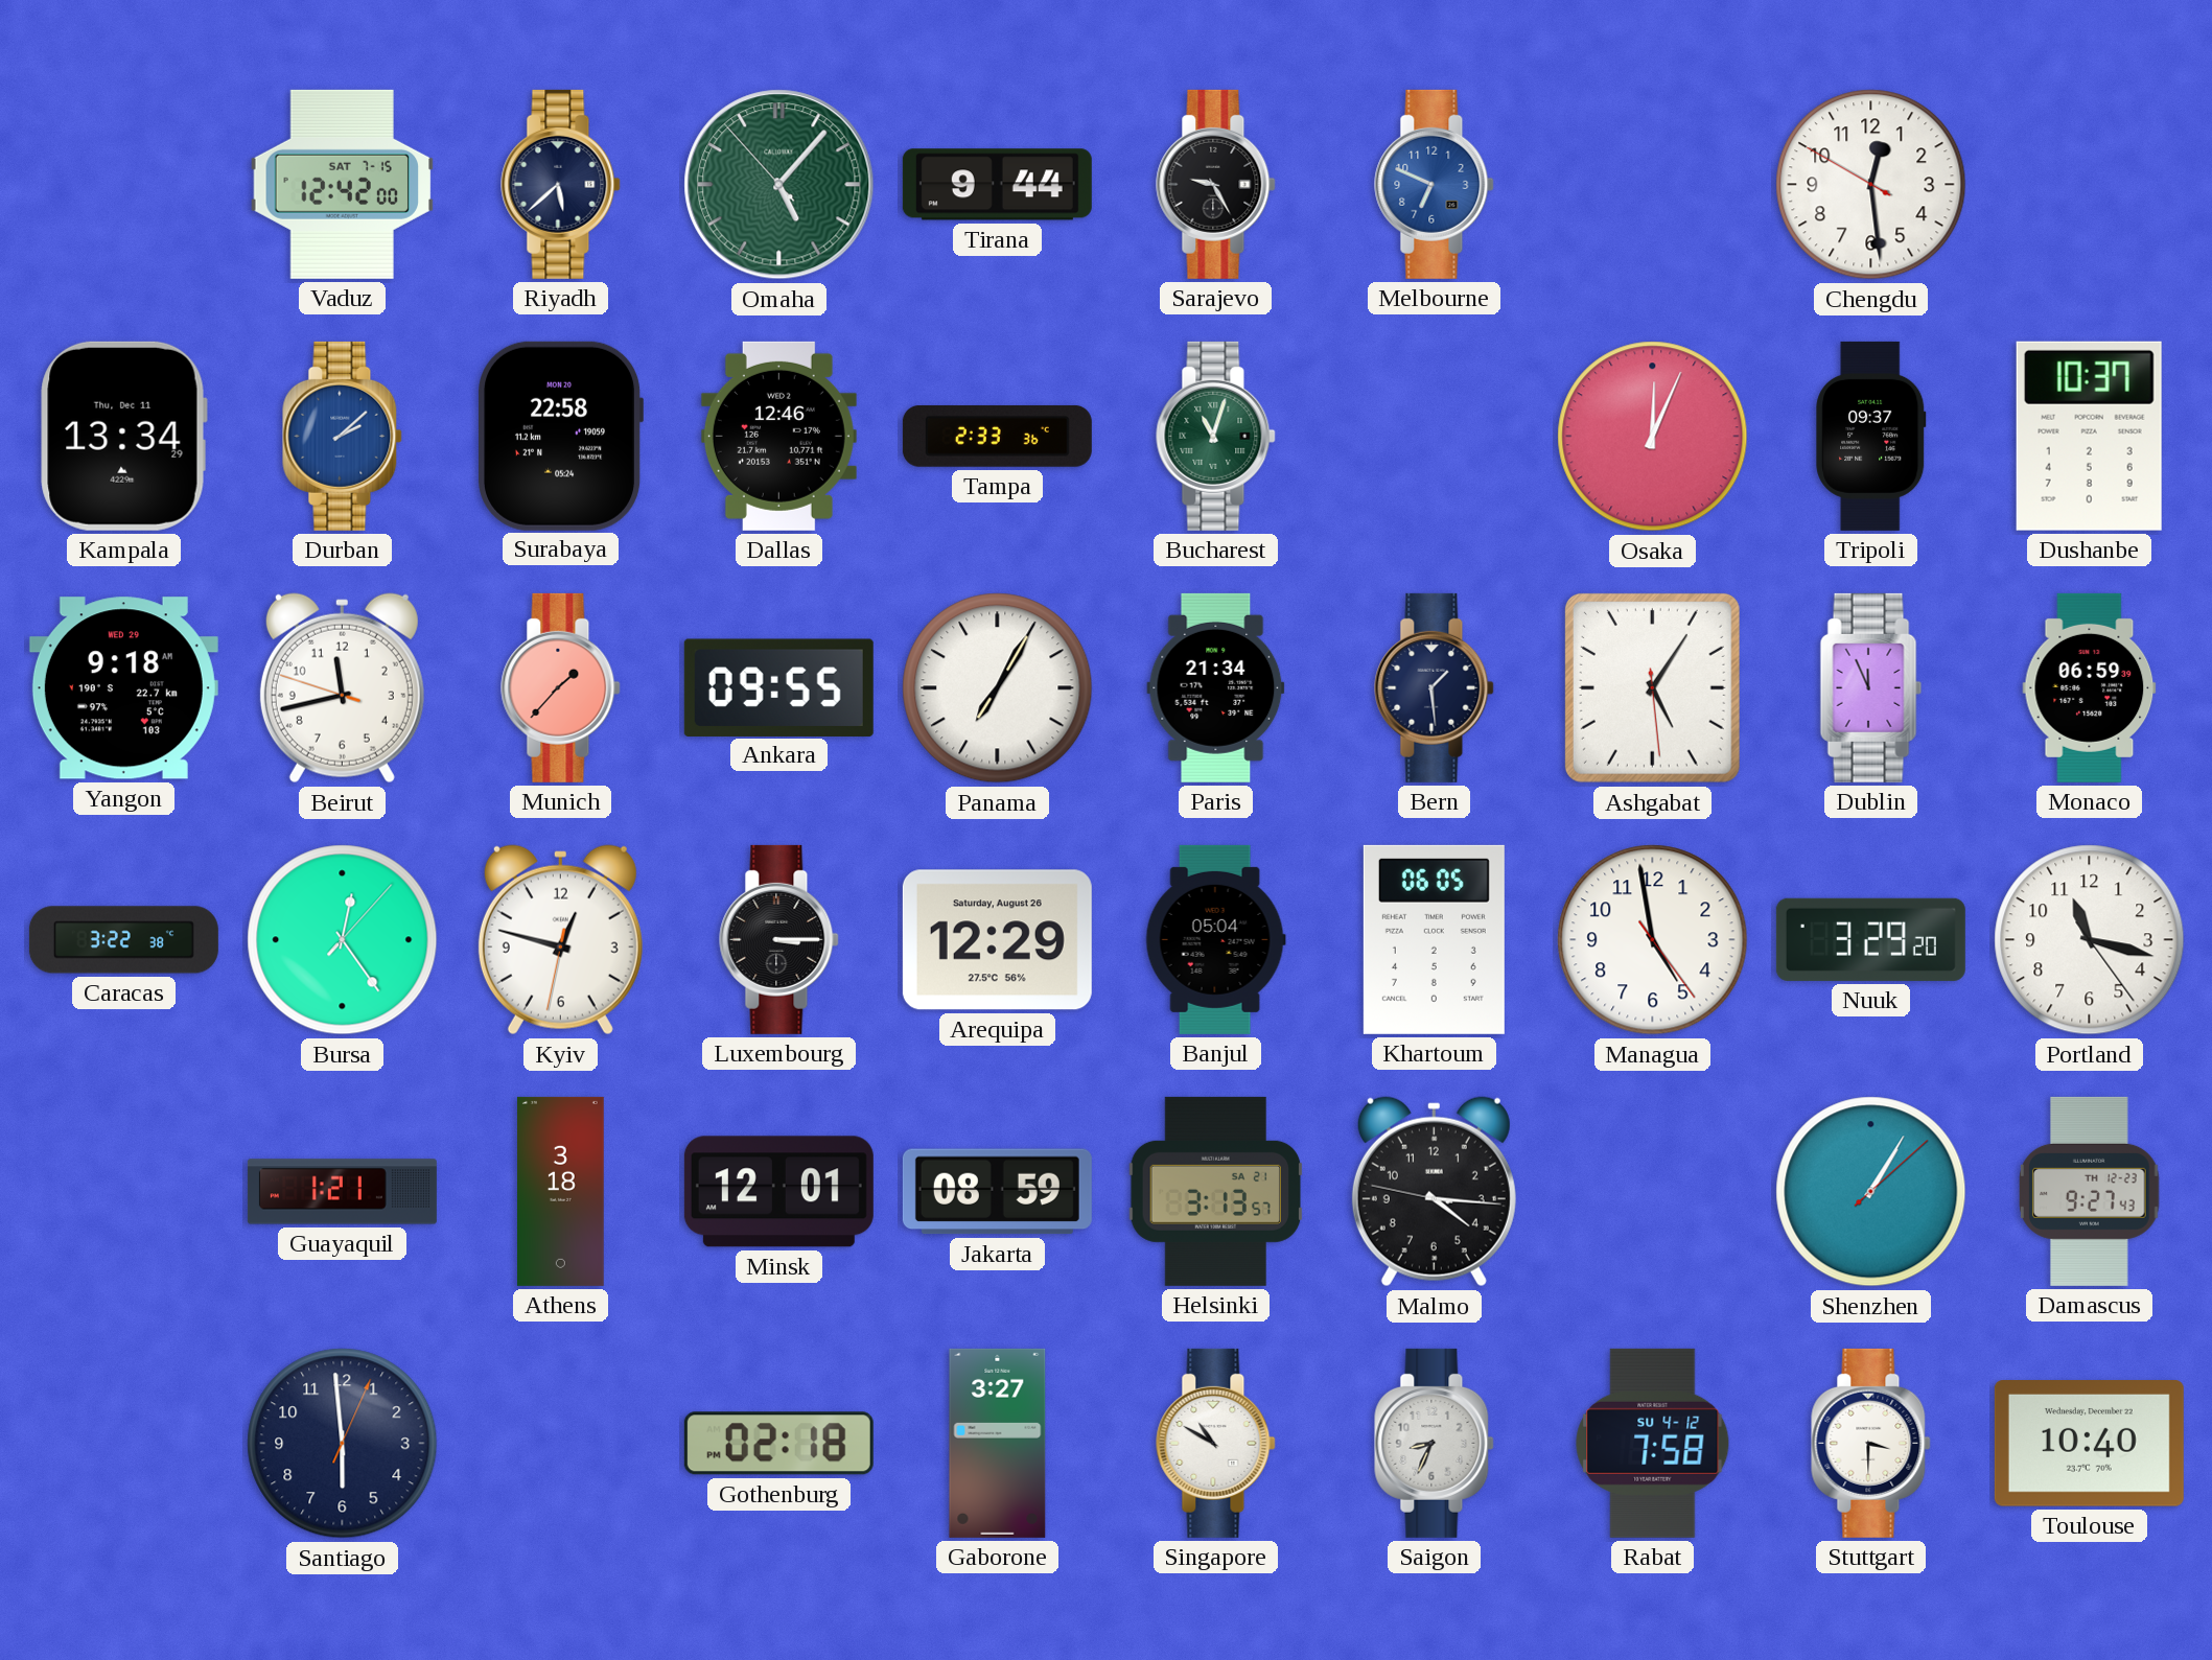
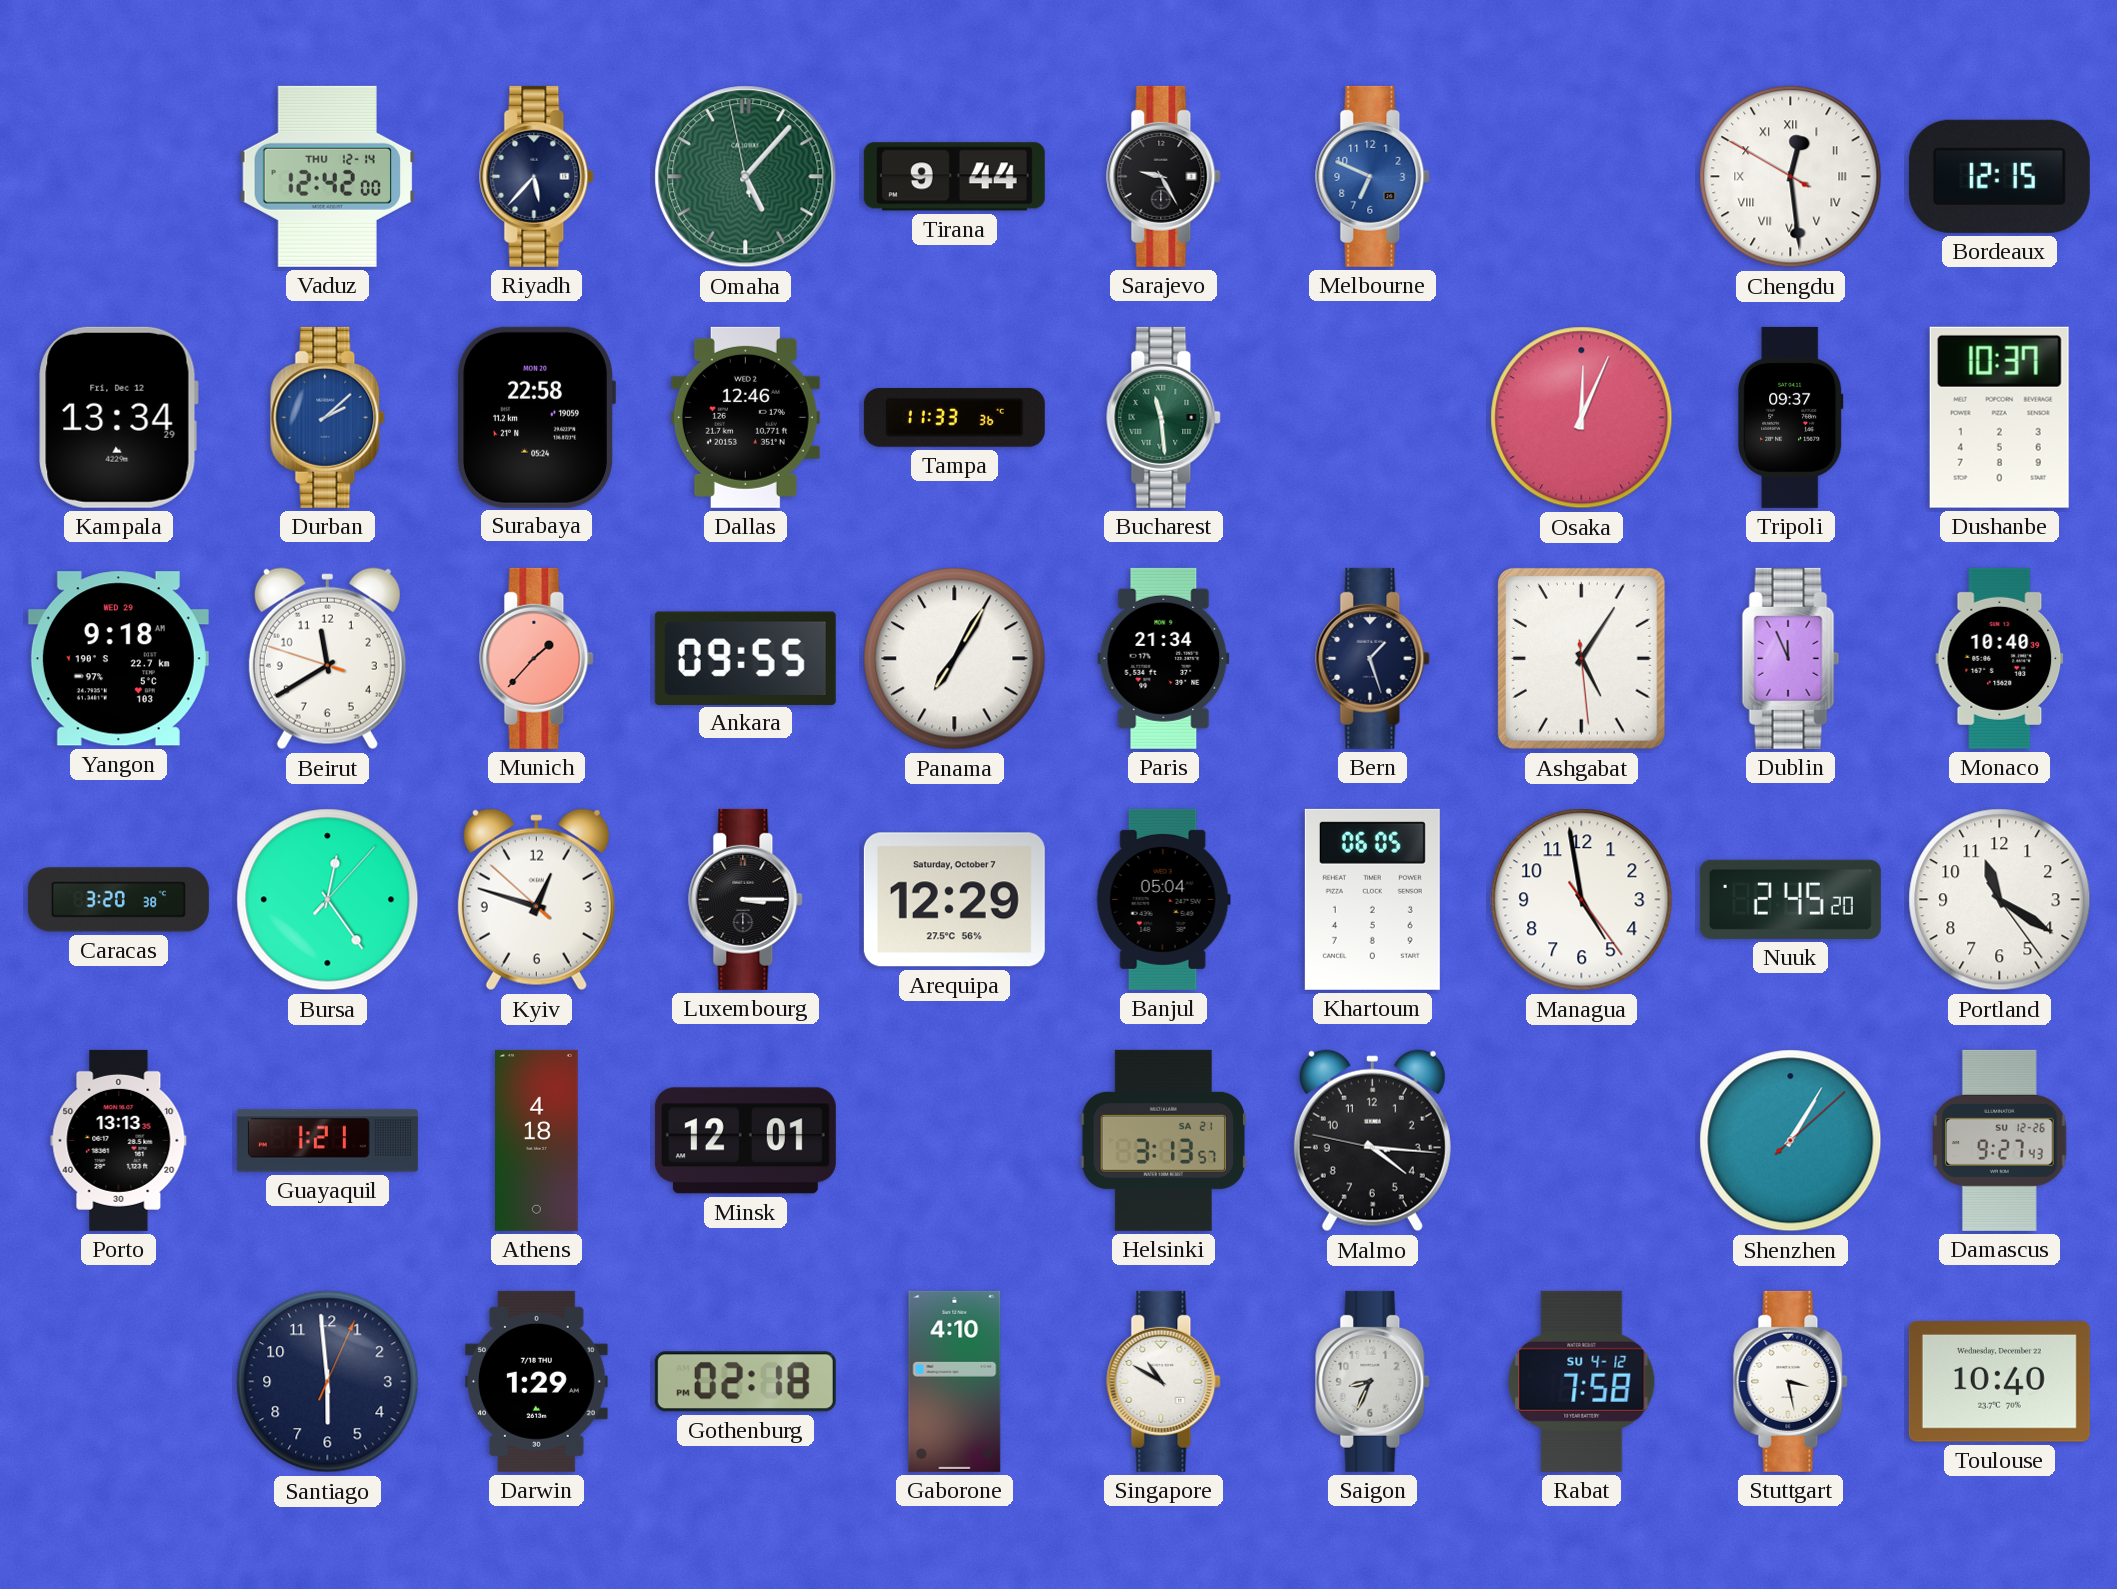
Vaduz date: SAT 7-15 -> THU 12-14
Riyadh: 5:38 -> 5:37
Omaha: 5:06:53 -> 5:06:58
Chengdu numerals: Arabic -> Roman
Bordeaux: none -> 12:15
Kampala date: Thu, Dec 11 -> Fri, Dec 12
Tampa: 2:33 -> 11:33
Bucharest: 11:03 -> 11:29
Beirut: 11:42 -> 11:39
Bern: 1:29 -> 1:27
Monaco: 06:59 -> 10:40
Caracas: 3:22 -> 3:20
Kyiv: 12:47:32 -> 12:47:52
Arequipa date: Saturday, August 26 -> Saturday, October 7
Nuuk: 3:29 -> 2:45
Portland: 11:17 -> 11:20
Porto: none -> 13:13
Athens: 3:18 -> 4:18
Jakarta: 08:59 -> none
Damascus date: TH 12-23 -> SU 12-26
Darwin: none -> 1:29
Gaborone: 3:27 -> 4:10
Stuttgart: 3:30 -> 3:28
